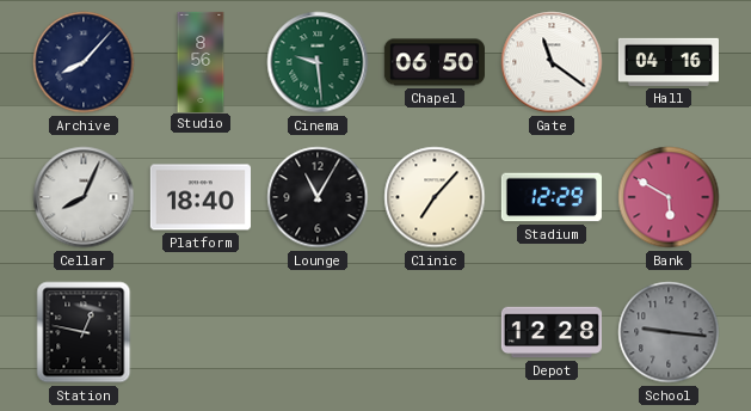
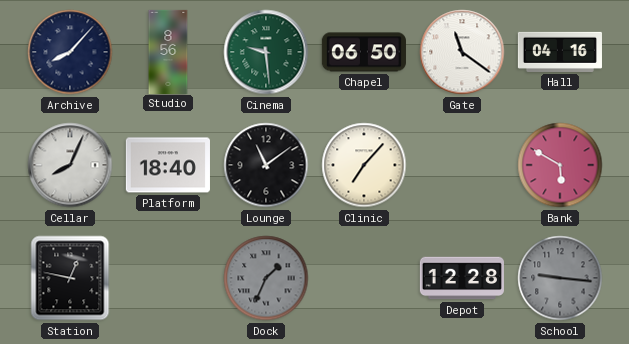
Lounge: 11:05 -> 11:09
Stadium: 12:29 -> none
Dock: none -> 1:34
